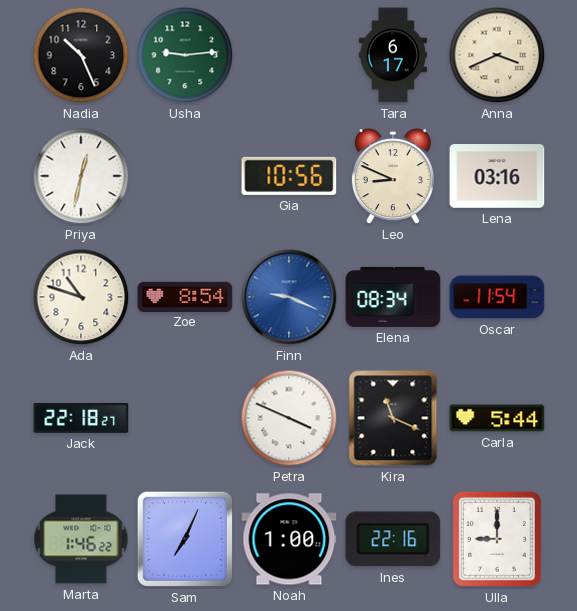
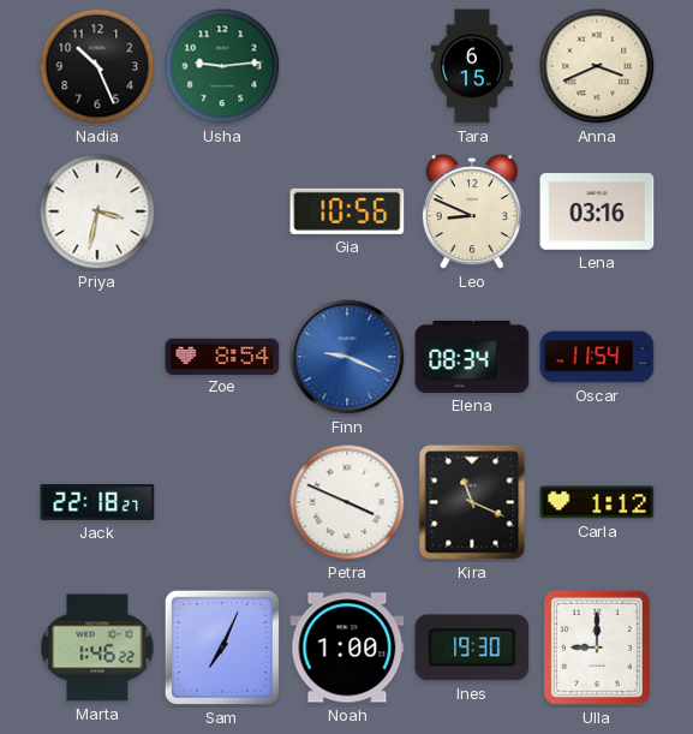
Tara: 6:17 -> 6:15
Priya: 12:32 -> 3:32
Ada: 10:48 -> none
Carla: 5:44 -> 1:12
Ines: 22:16 -> 19:30
